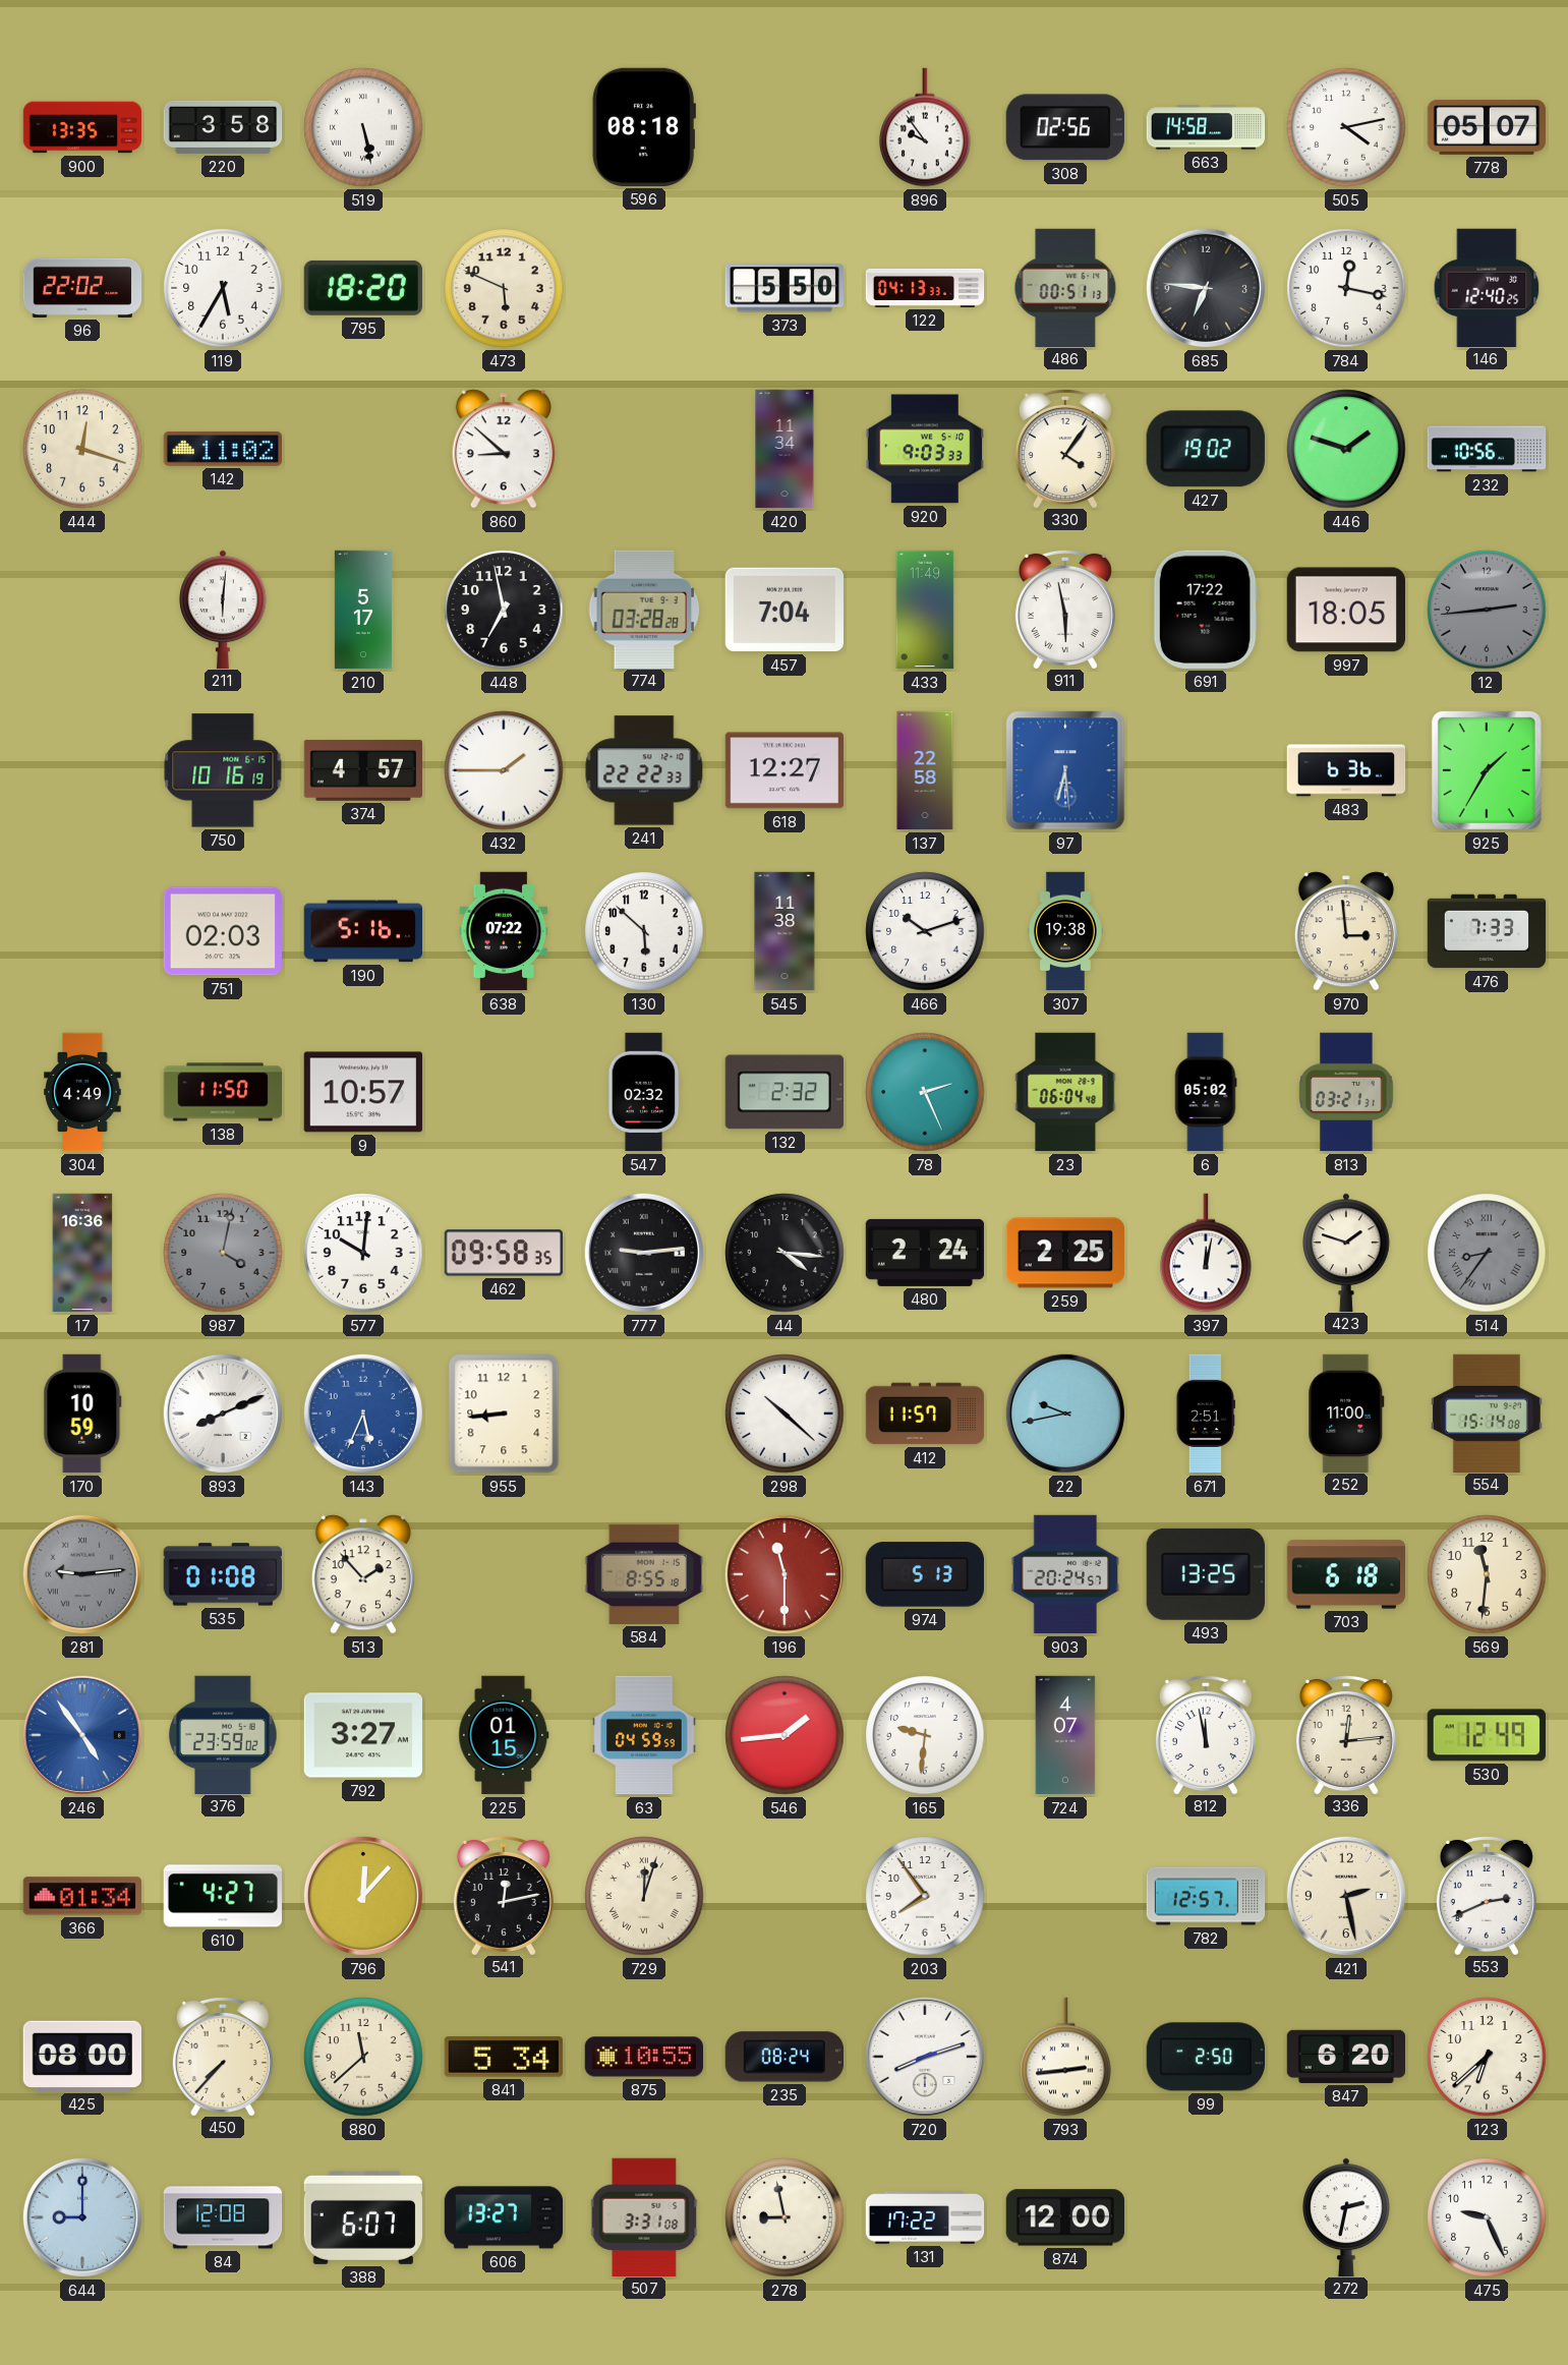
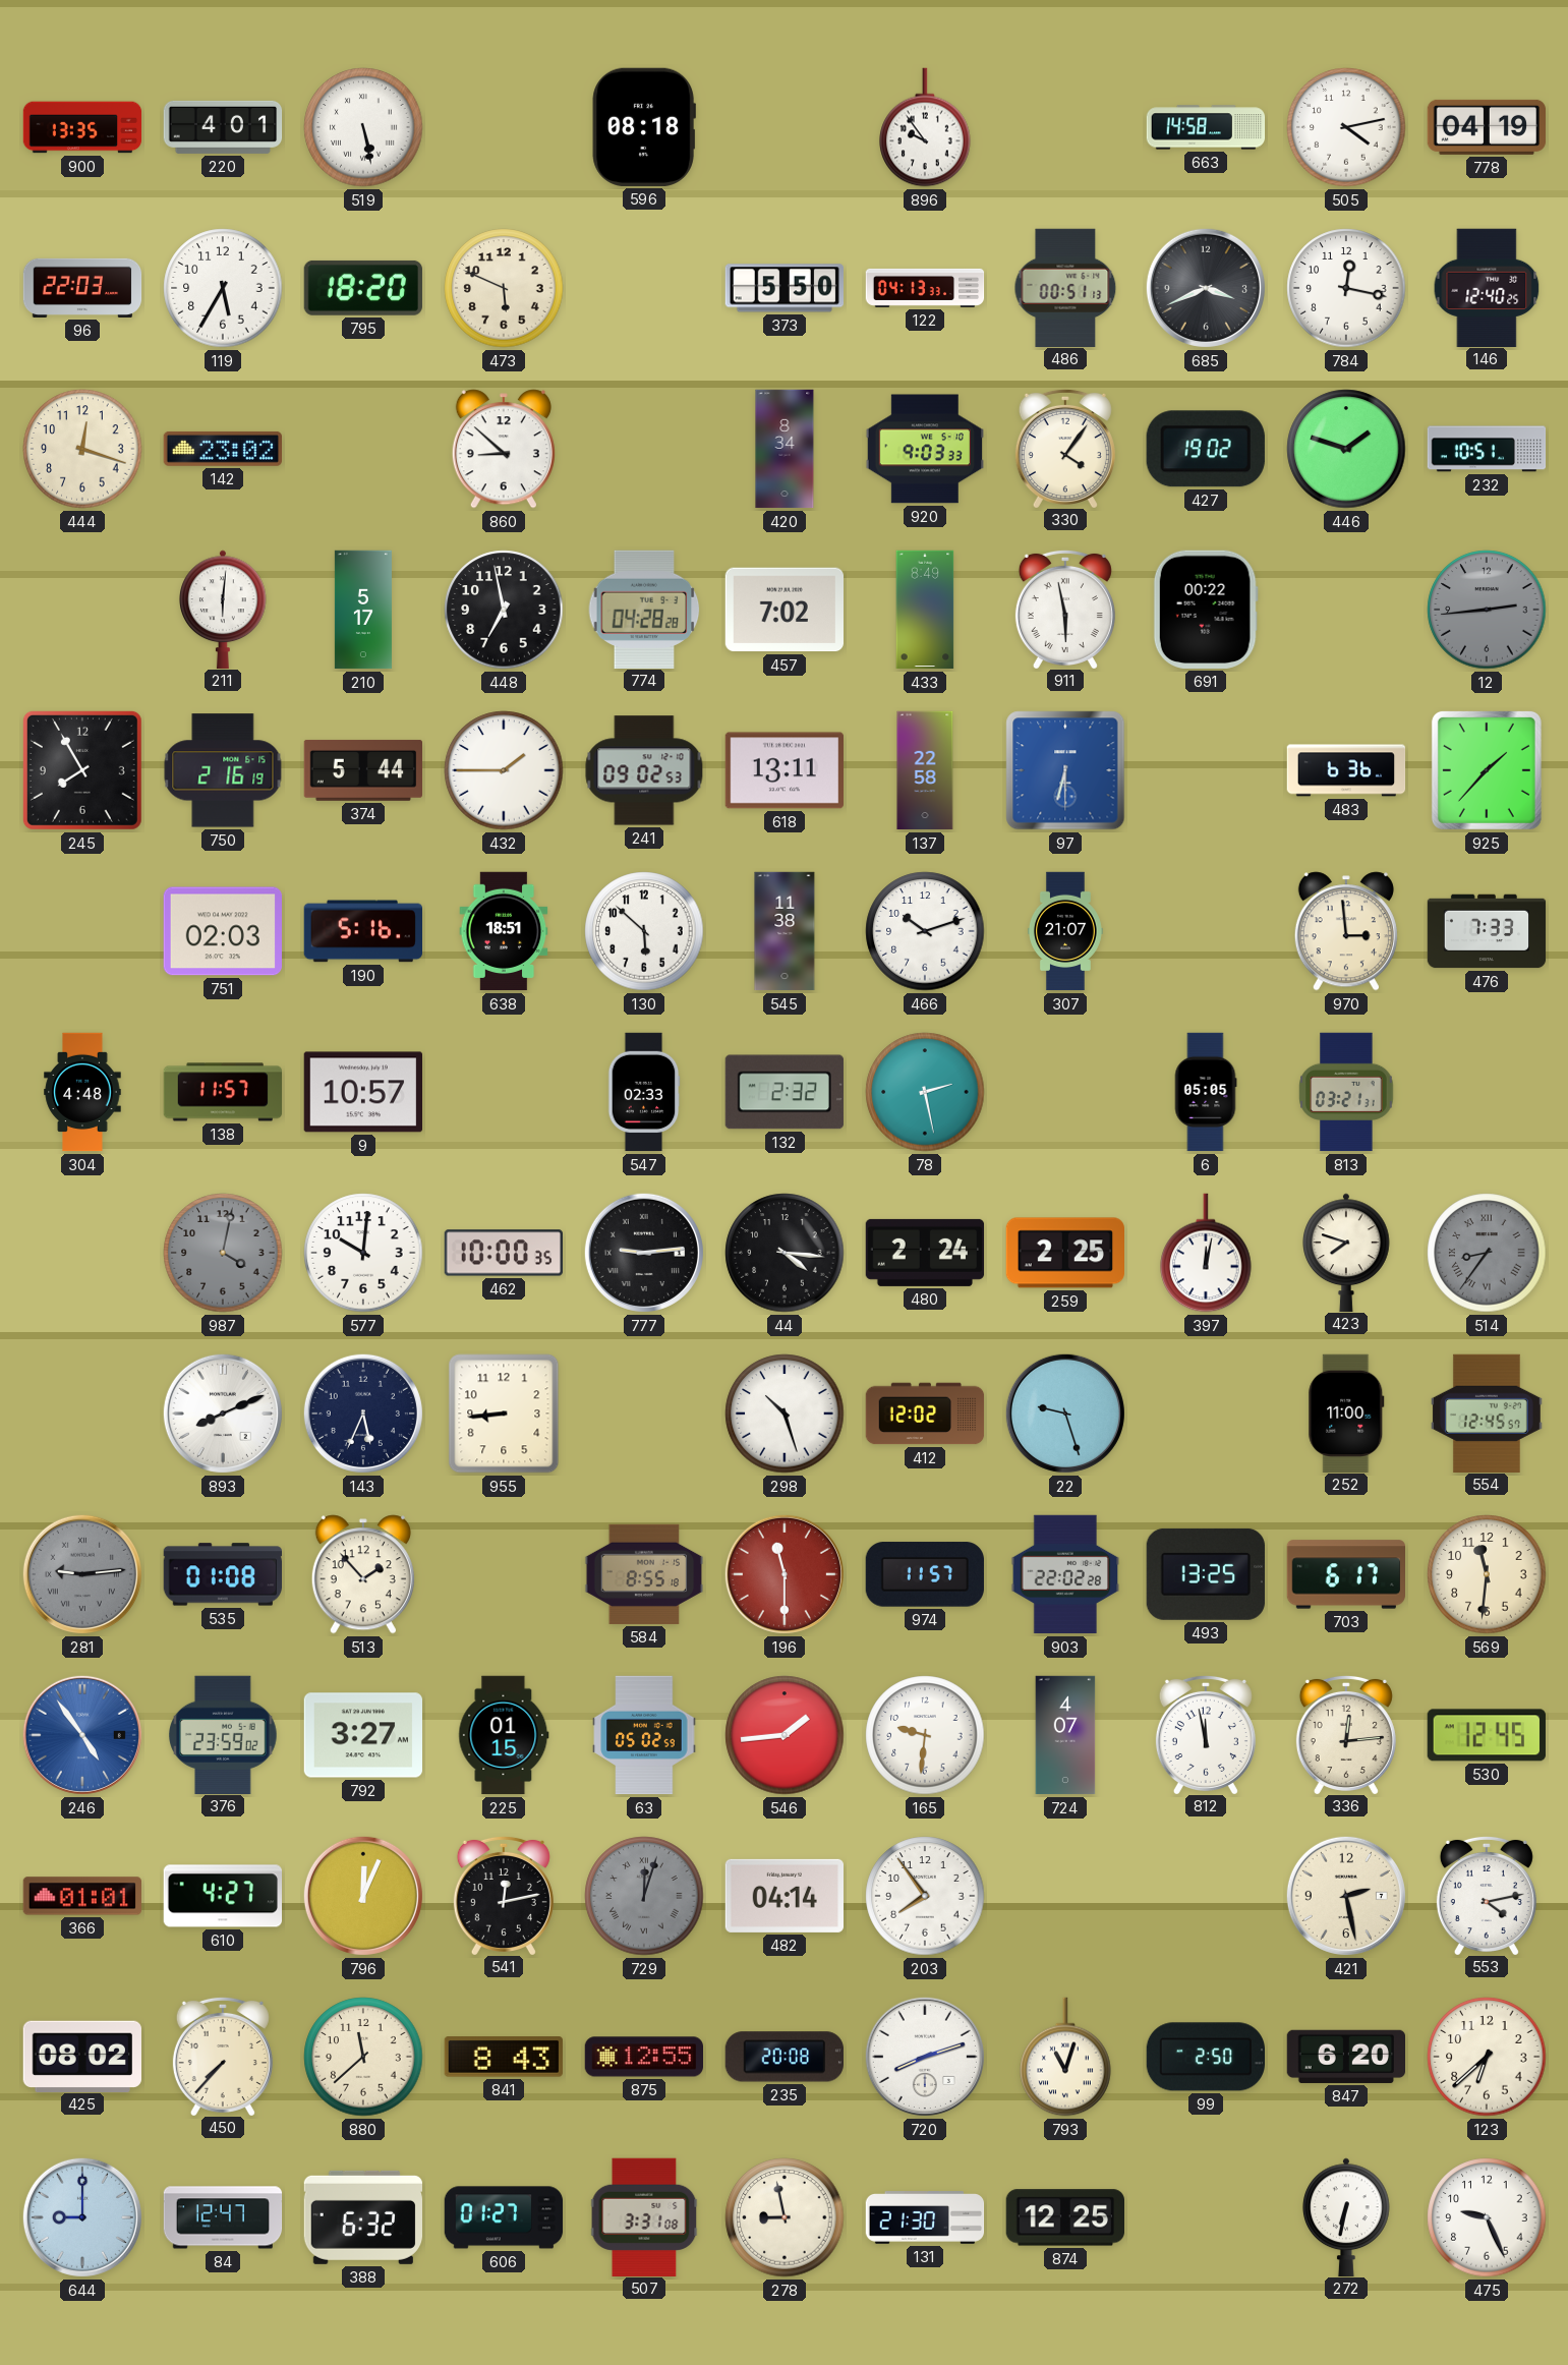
220: 3:58 -> 4:01
308: 02:56 -> none
778: 05:07 -> 04:19
96: 22:02 -> 22:03
685: 6:46 -> 3:41
142: 11:02 -> 23:02
420: 11:34 -> 8:34
232: 10:56 -> 10:51
774: 03:28 -> 04:28
457: 7:04 -> 7:02
433: 11:49 -> 8:49
691: 17:22 -> 00:22
997: 18:05 -> none
245: none -> 7:55
750: 10:16 -> 2:16
374: 4:57 -> 5:44
241: 22:22 -> 09:02
618: 12:27 -> 13:11
97: 6:29 -> 6:30
925: 1:35 -> 1:37
638: 07:22 -> 18:51
307: 19:38 -> 21:07
304: 4:49 -> 4:48
138: 11:50 -> 11:57
547: 02:32 -> 02:33
78: 2:26 -> 2:28
23: 06:04 -> none
6: 05:02 -> 05:05
17: 16:36 -> none
462: 09:58 -> 10:00
423: 1:48 -> 7:48
170: 10:59 -> none
143 dial: blue -> navy
298: 10:22 -> 10:27
412: 11:57 -> 12:02
22: 9:43 -> 9:27
671: 2:51 -> none
554: 15:14 -> 12:45
974: 5:13 -> 11:57
903: 20:24 -> 22:02
703: 6:18 -> 6:17
63: 04:59 -> 05:02
530: 12:49 -> 12:45
366: 01:34 -> 01:01
796: 12:07 -> 12:04
729 dial: cream -> grey
482: none -> 04:14
782: 12:57 -> none
553: 2:41 -> 4:13
425: 08:00 -> 08:02
841: 5:34 -> 8:43
875: 10:55 -> 12:55
235: 08:24 -> 20:08
793: 2:44 -> 11:03
84: 12:08 -> 12:47
388: 6:07 -> 6:32
606: 13:27 -> 01:27
131: 17:22 -> 21:30
874: 12:00 -> 12:25
272: 2:32 -> 6:32
